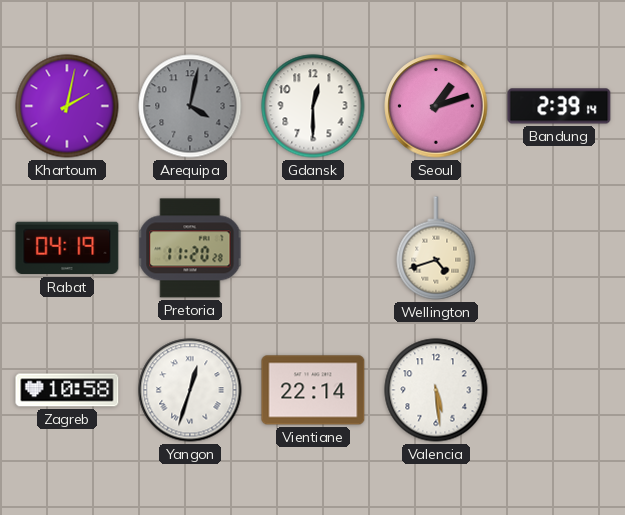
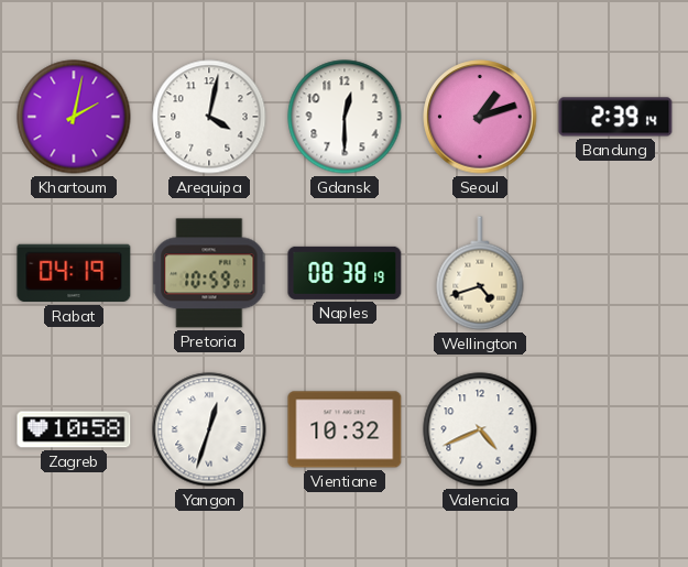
Arequipa dial: grey -> white
Pretoria: 11:20 -> 10:59
Naples: none -> 08:38
Vientiane: 22:14 -> 10:32
Valencia: 5:29 -> 4:41
